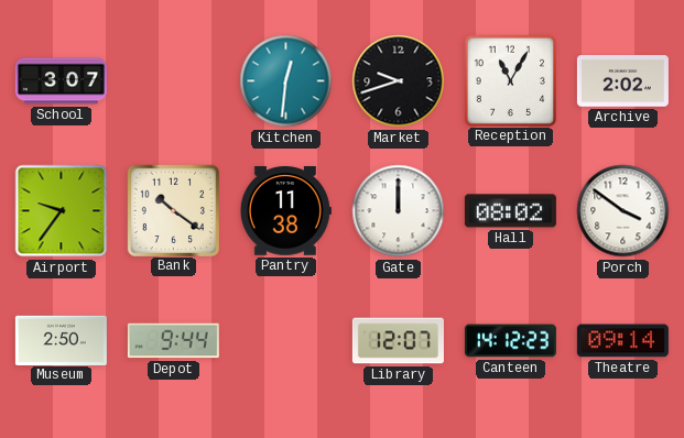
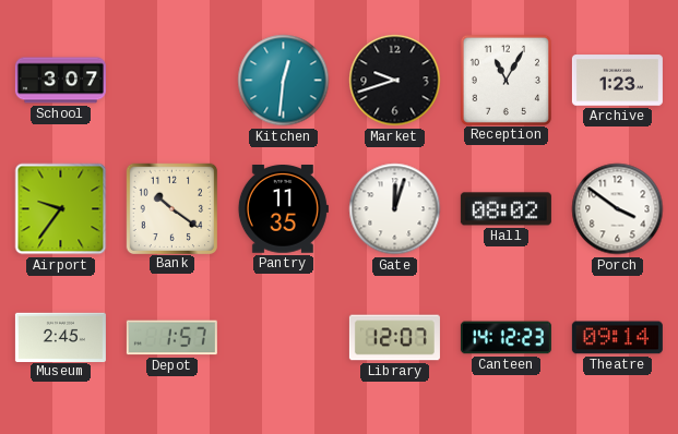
Archive: 2:02 -> 1:23
Pantry: 11:38 -> 11:35
Gate: 12:00 -> 12:03
Museum: 2:50 -> 2:45
Depot: 9:44 -> 1:57
